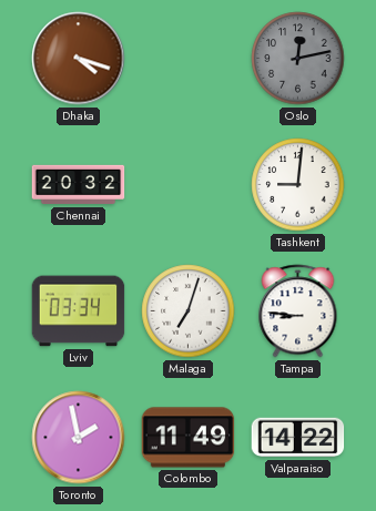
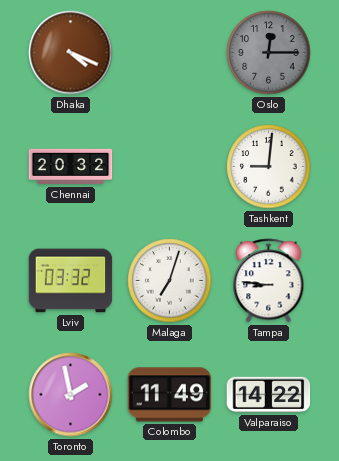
Dhaka: 4:18 -> 4:19
Oslo: 12:13 -> 12:15
Lviv: 03:34 -> 03:32
